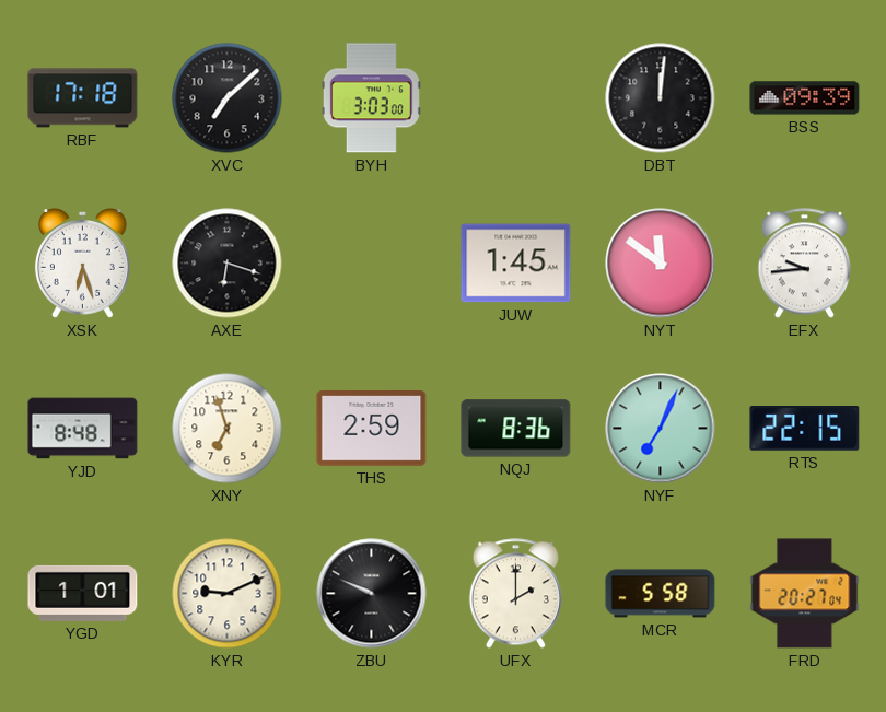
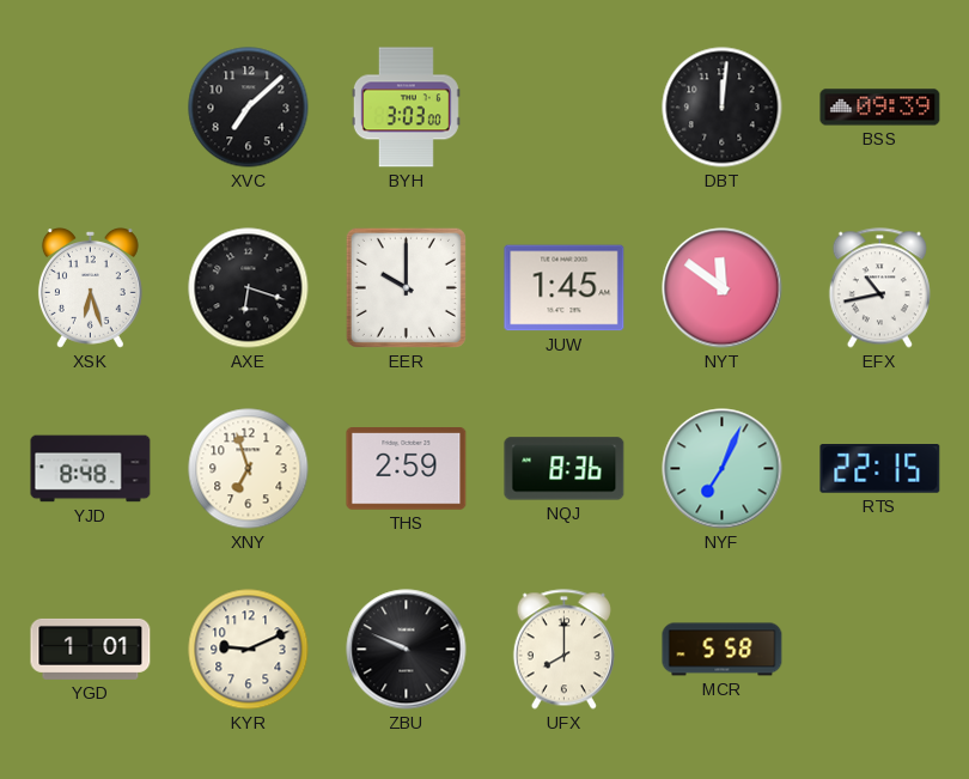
RBF: 17:18 -> none
EER: none -> 10:00
EFX: 9:44 -> 10:43
UFX: 2:00 -> 8:00
FRD: 20:27 -> none
